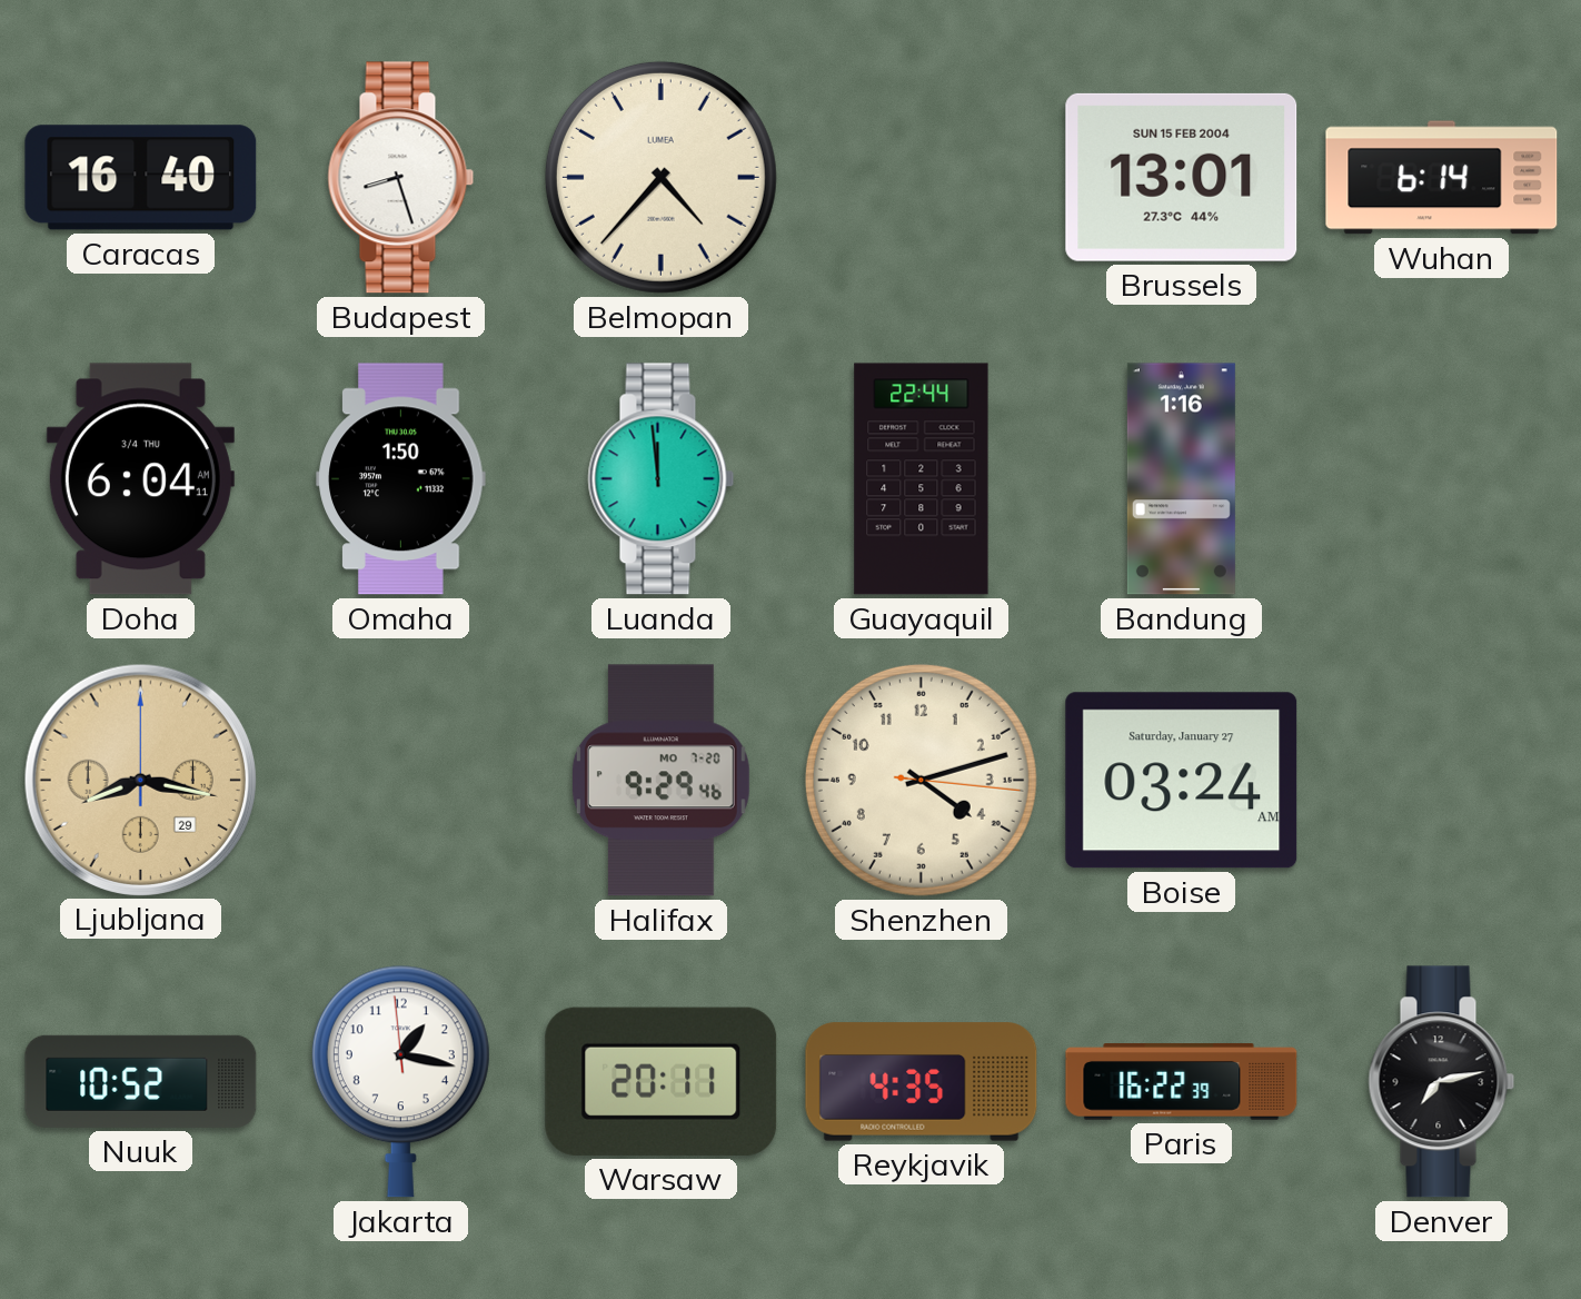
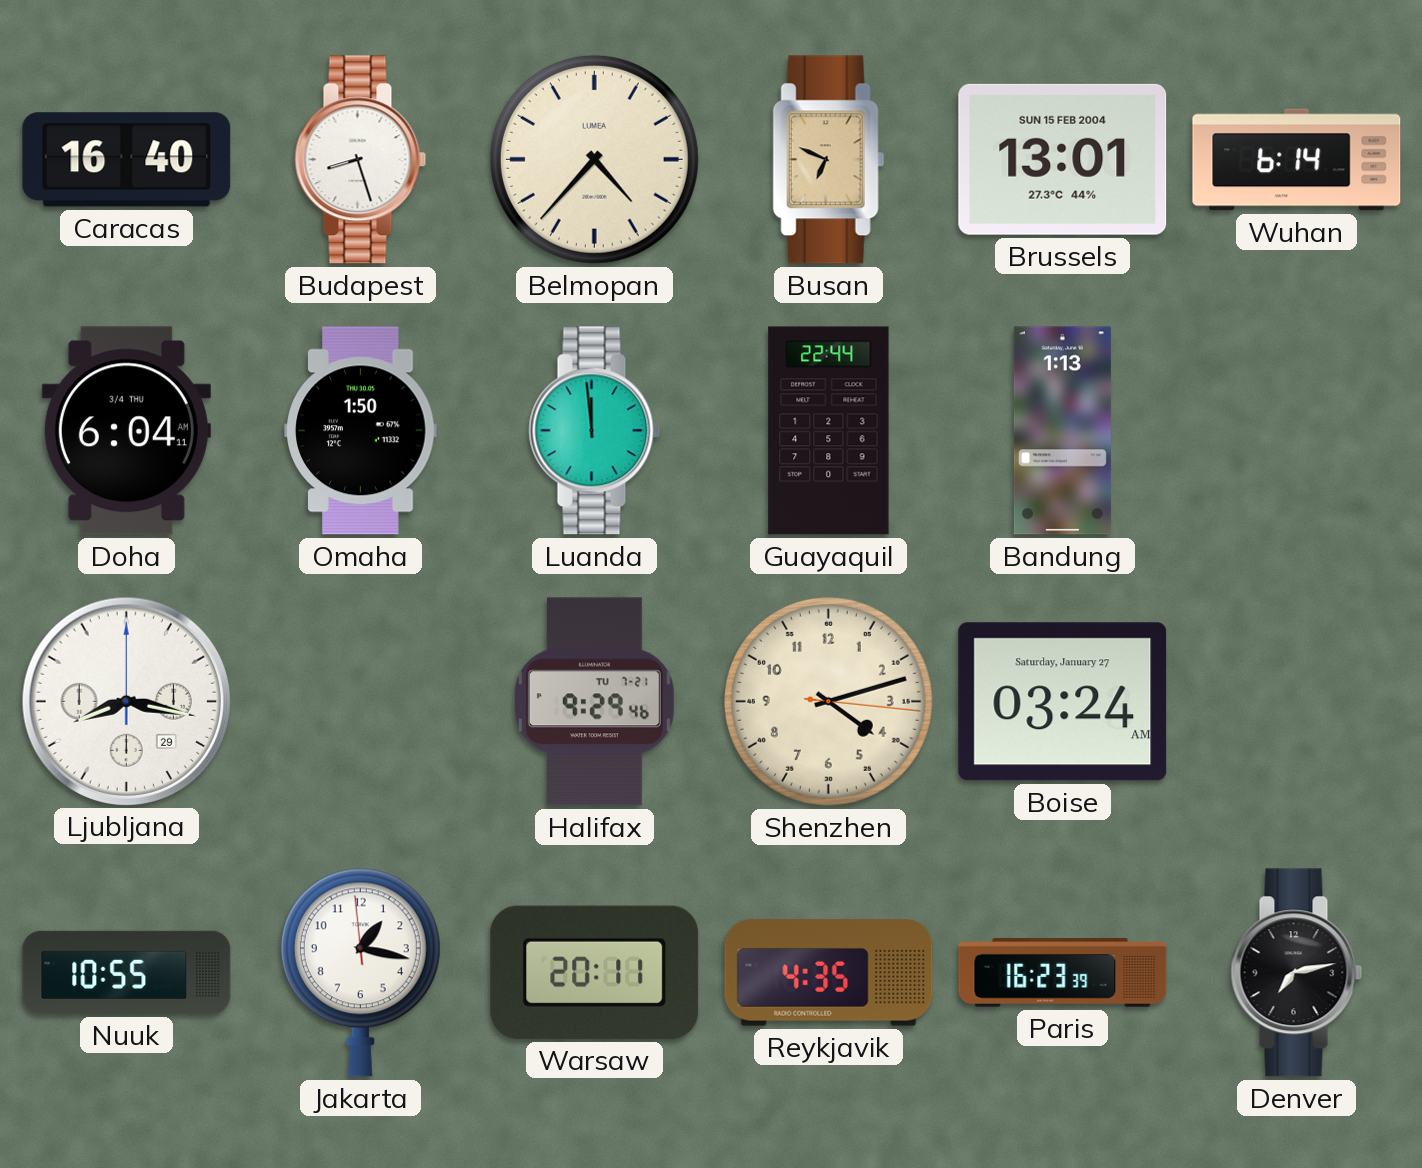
Busan: none -> 6:49
Bandung: 1:16 -> 1:13
Ljubljana dial: champagne -> white
Halifax date: MO 7-20 -> TU 7-21
Nuuk: 10:52 -> 10:55
Paris: 16:22 -> 16:23
